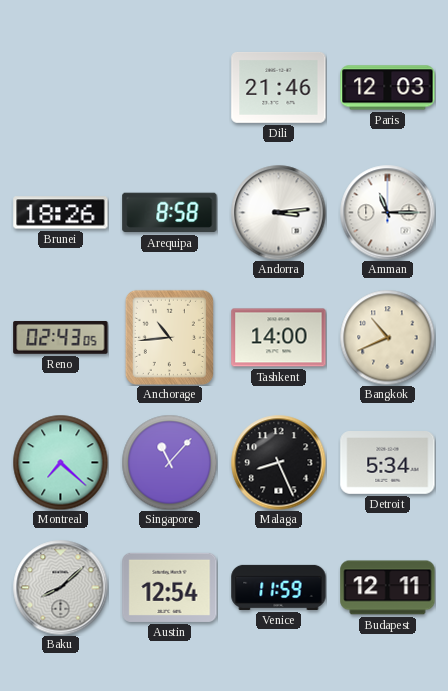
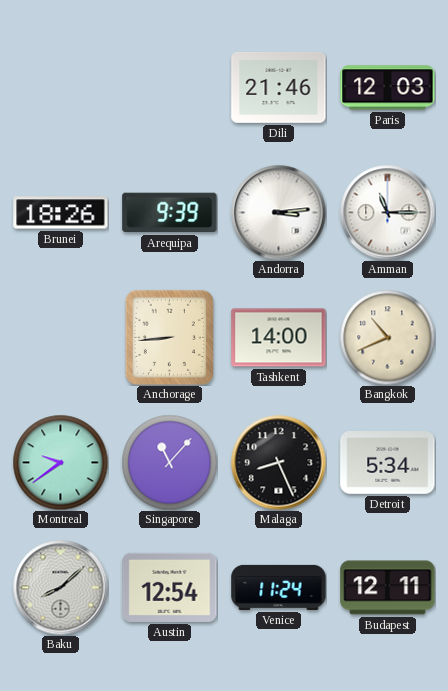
Arequipa: 8:58 -> 9:39
Reno: 02:43 -> none
Anchorage: 10:44 -> 8:44
Montreal: 7:22 -> 9:39
Venice: 11:59 -> 11:24
